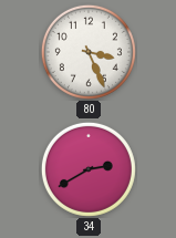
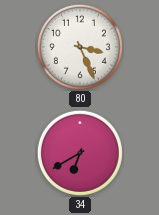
34: 2:40 -> 6:40
